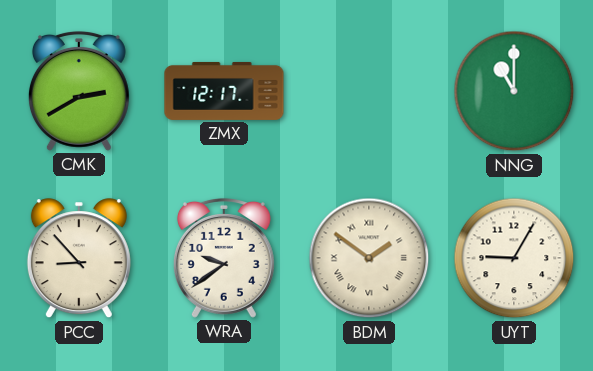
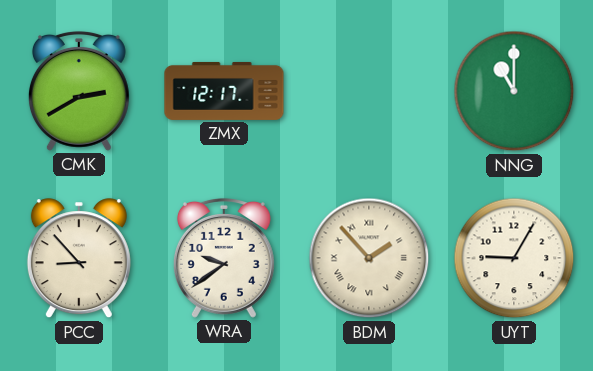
BDM: 1:51 -> 1:53
